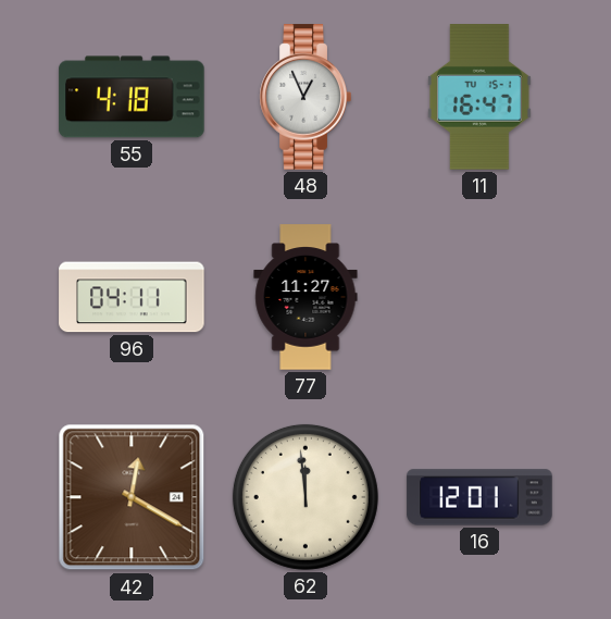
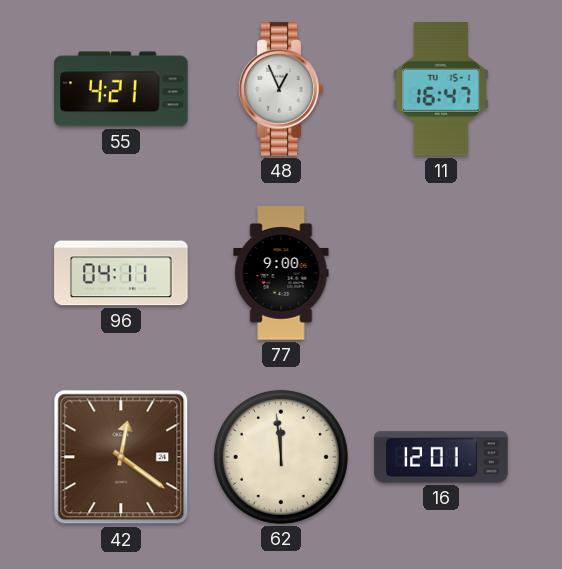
55: 4:18 -> 4:21
77: 11:27 -> 9:00
42: 12:20 -> 12:21
